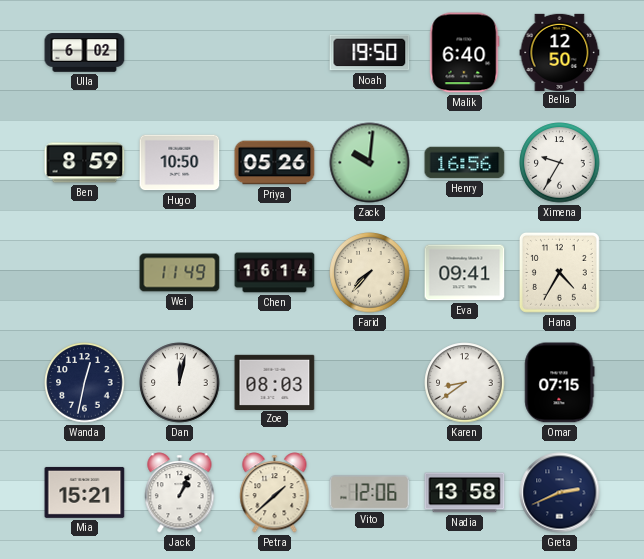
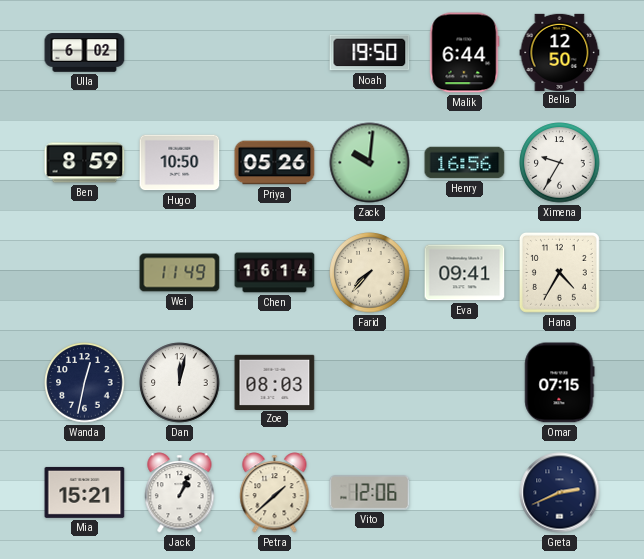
Malik: 6:40 -> 6:44
Karen: 8:39 -> none
Nadia: 13:58 -> none
